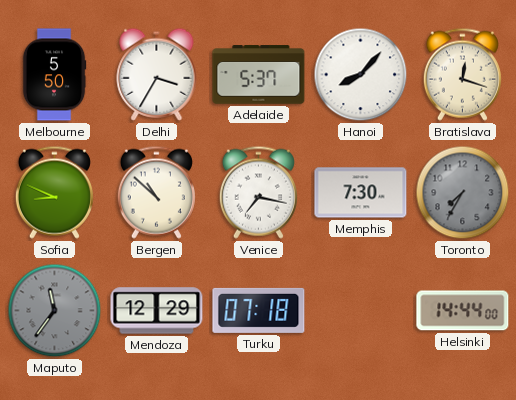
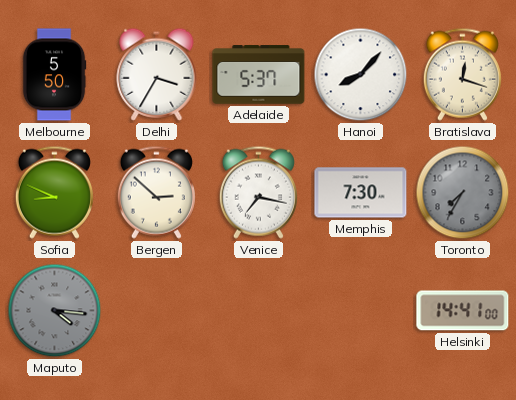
Bergen: 10:52 -> 2:52
Maputo: 11:36 -> 4:16
Mendoza: 12:29 -> none
Turku: 07:18 -> none
Helsinki: 14:44 -> 14:41
